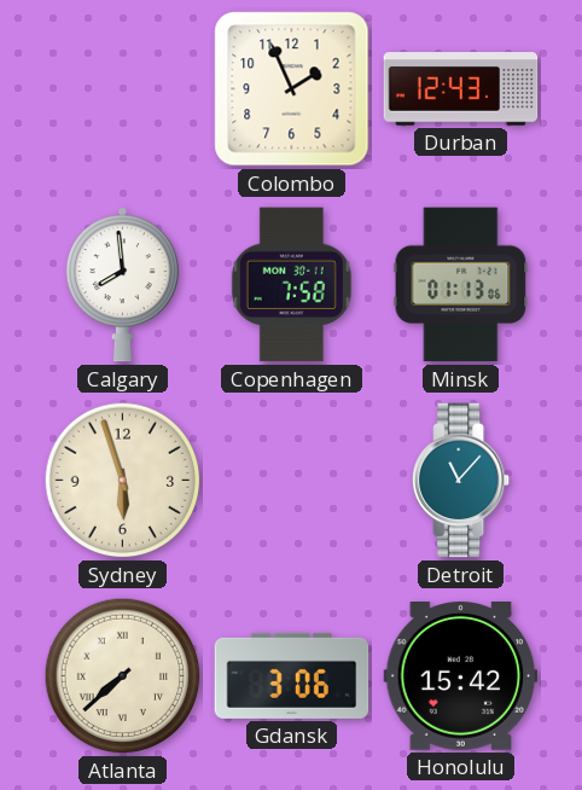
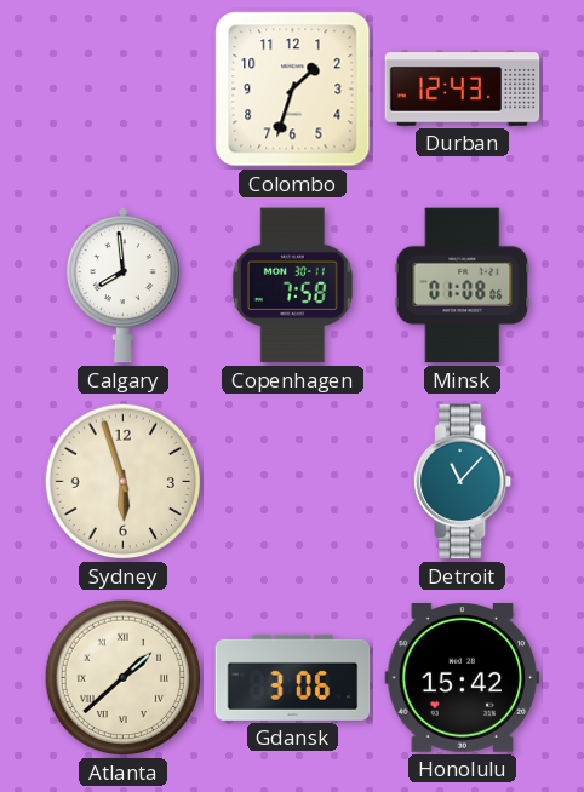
Colombo: 1:56 -> 1:33
Minsk: 01:13 -> 01:08
Atlanta: 7:38 -> 1:38
